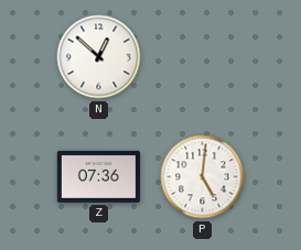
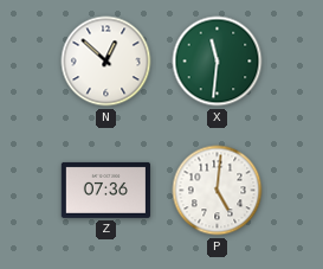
X: none -> 11:31
